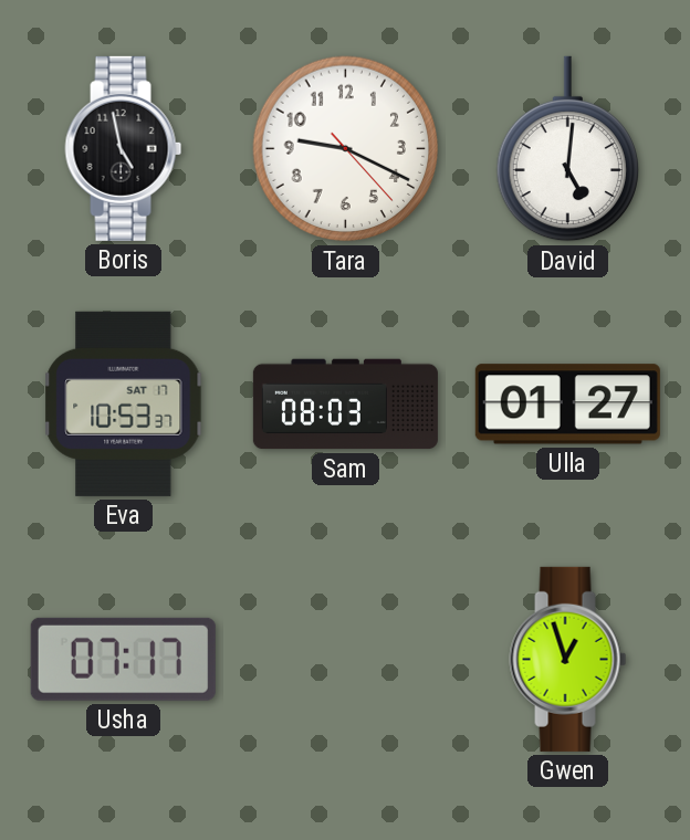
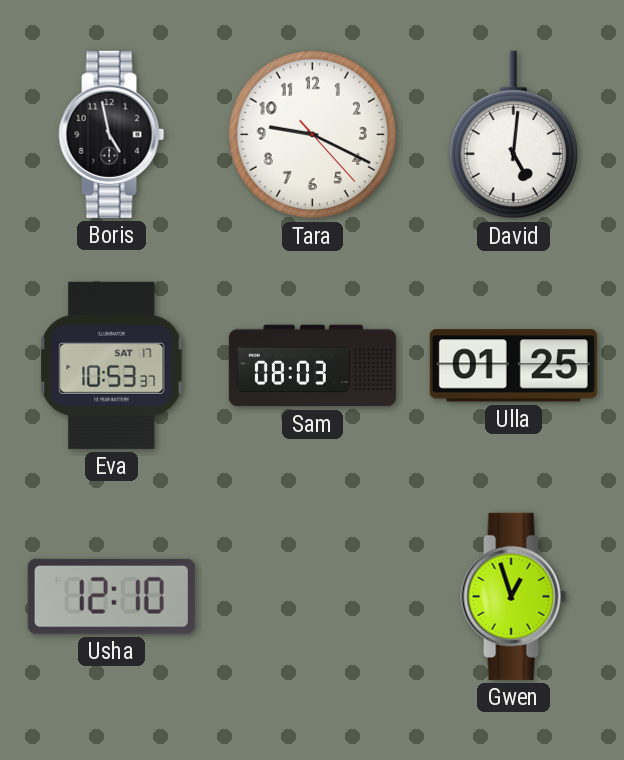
Ulla: 01:27 -> 01:25
Usha: 07:17 -> 12:10
